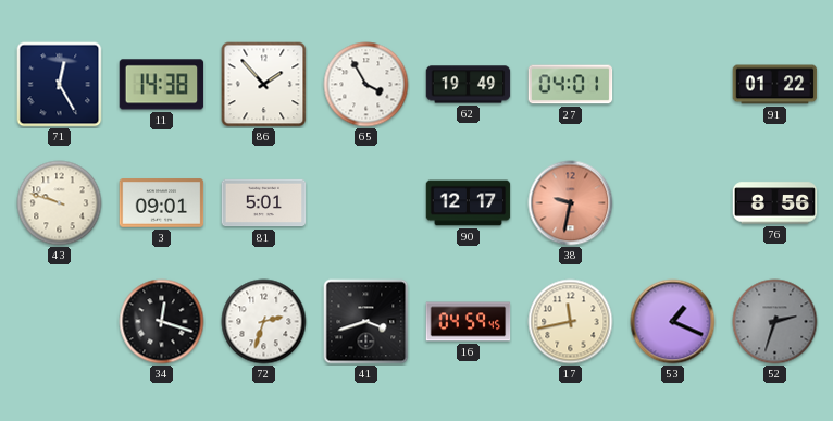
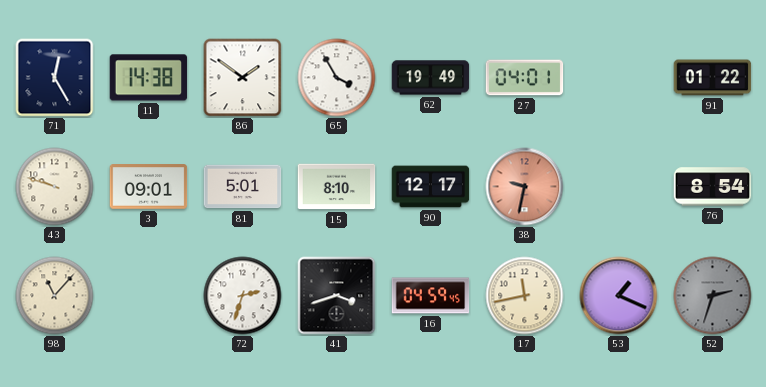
86: 1:53 -> 1:51
15: none -> 8:10
76: 8:56 -> 8:54
98: none -> 11:07
34: 12:18 -> none
